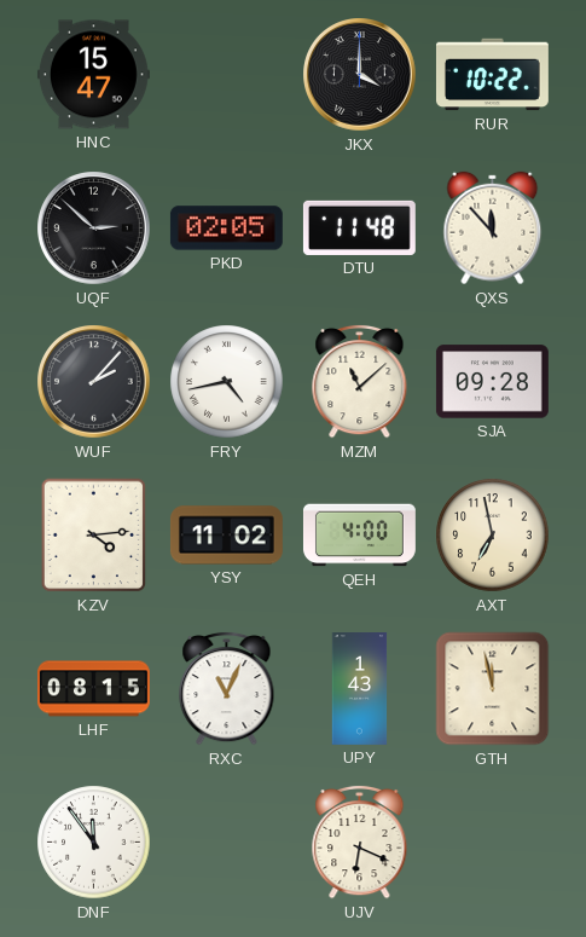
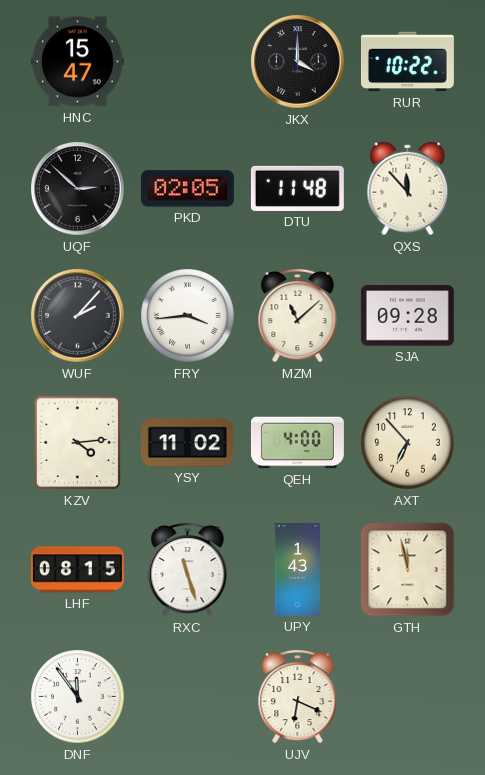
FRY: 4:43 -> 3:44
AXT: 6:58 -> 6:53
RXC: 11:04 -> 11:27
